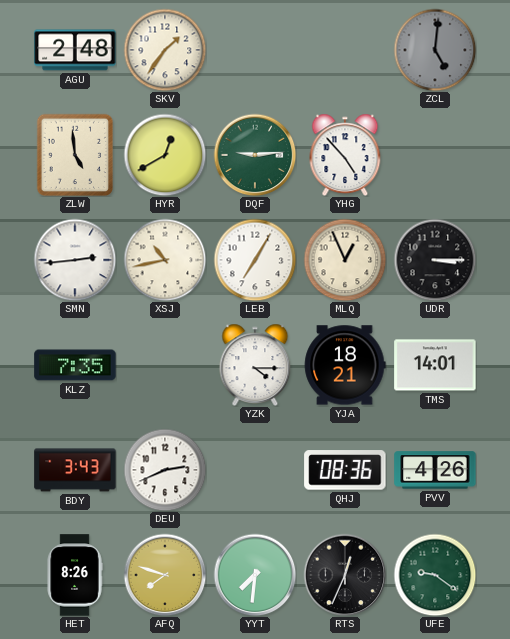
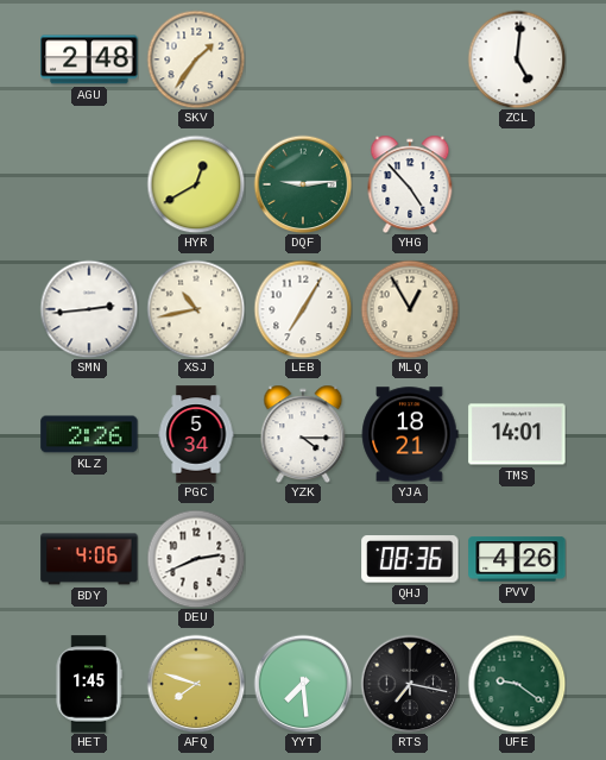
ZCL dial: grey -> white
ZLW: 4:59 -> none
MLQ: 12:56 -> 12:55
UDR: 3:15 -> none
KLZ: 7:35 -> 2:26
PGC: none -> 5:34
BDY: 3:43 -> 4:06
HET: 8:26 -> 1:45
YYT: 7:31 -> 7:29
RTS: 12:34 -> 7:17
